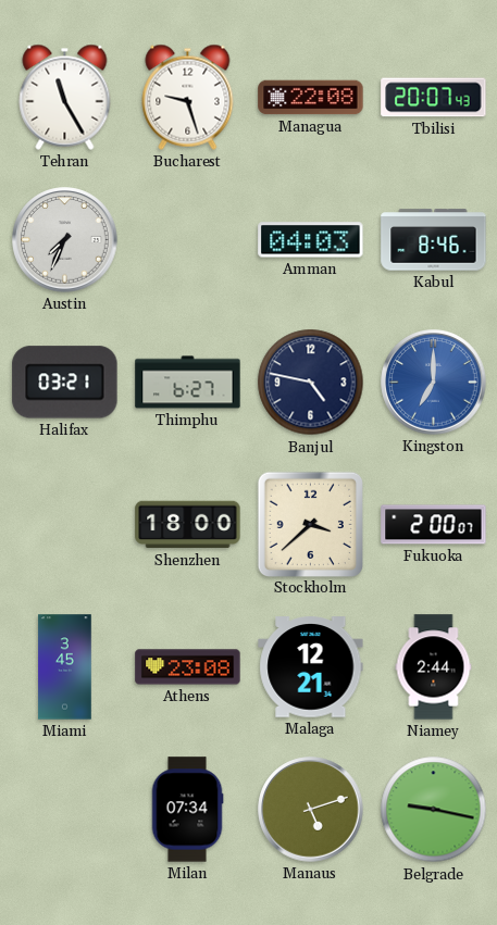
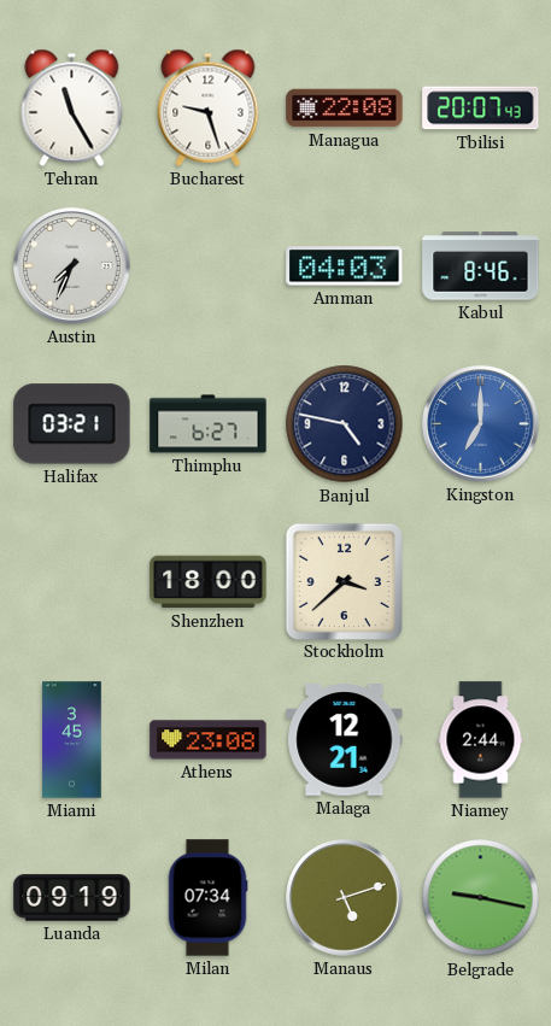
Fukuoka: 2:00 -> none
Luanda: none -> 09:19
